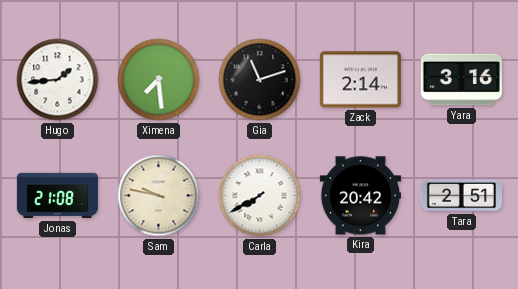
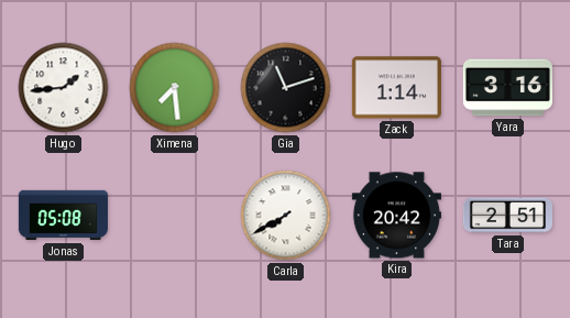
Zack: 2:14 -> 1:14
Jonas: 21:08 -> 05:08
Sam: 9:47 -> none
